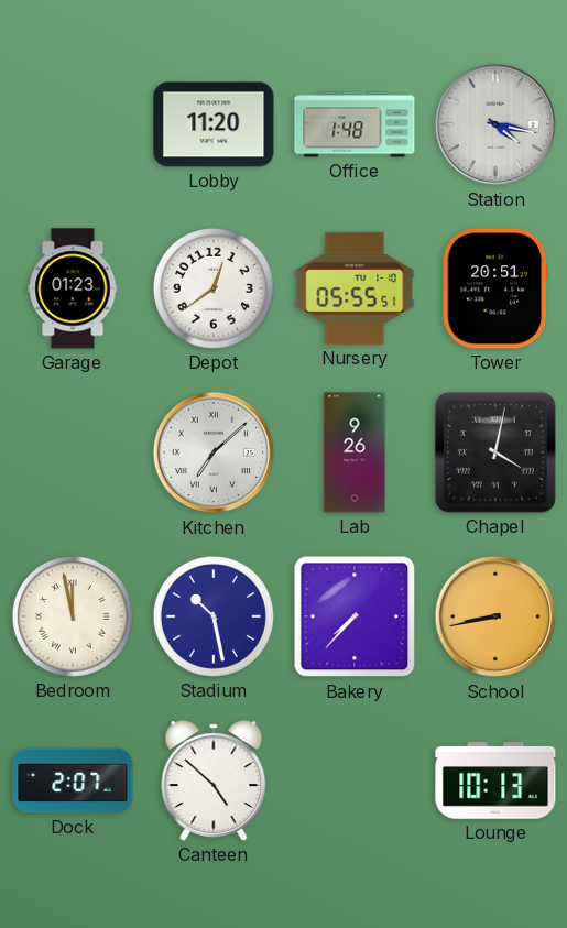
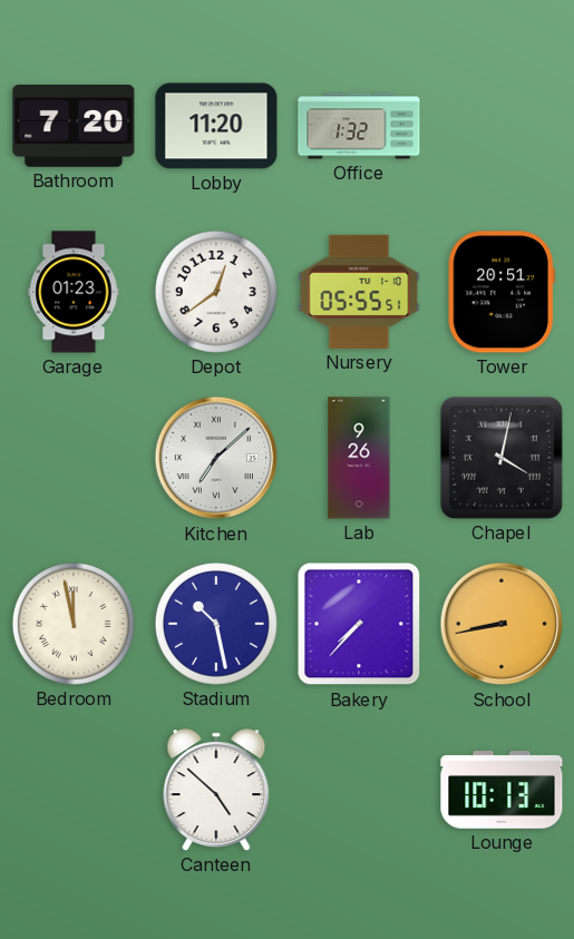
Bathroom: none -> 7:20
Office: 1:48 -> 1:32
Station: 4:17 -> none
Dock: 2:07 -> none
